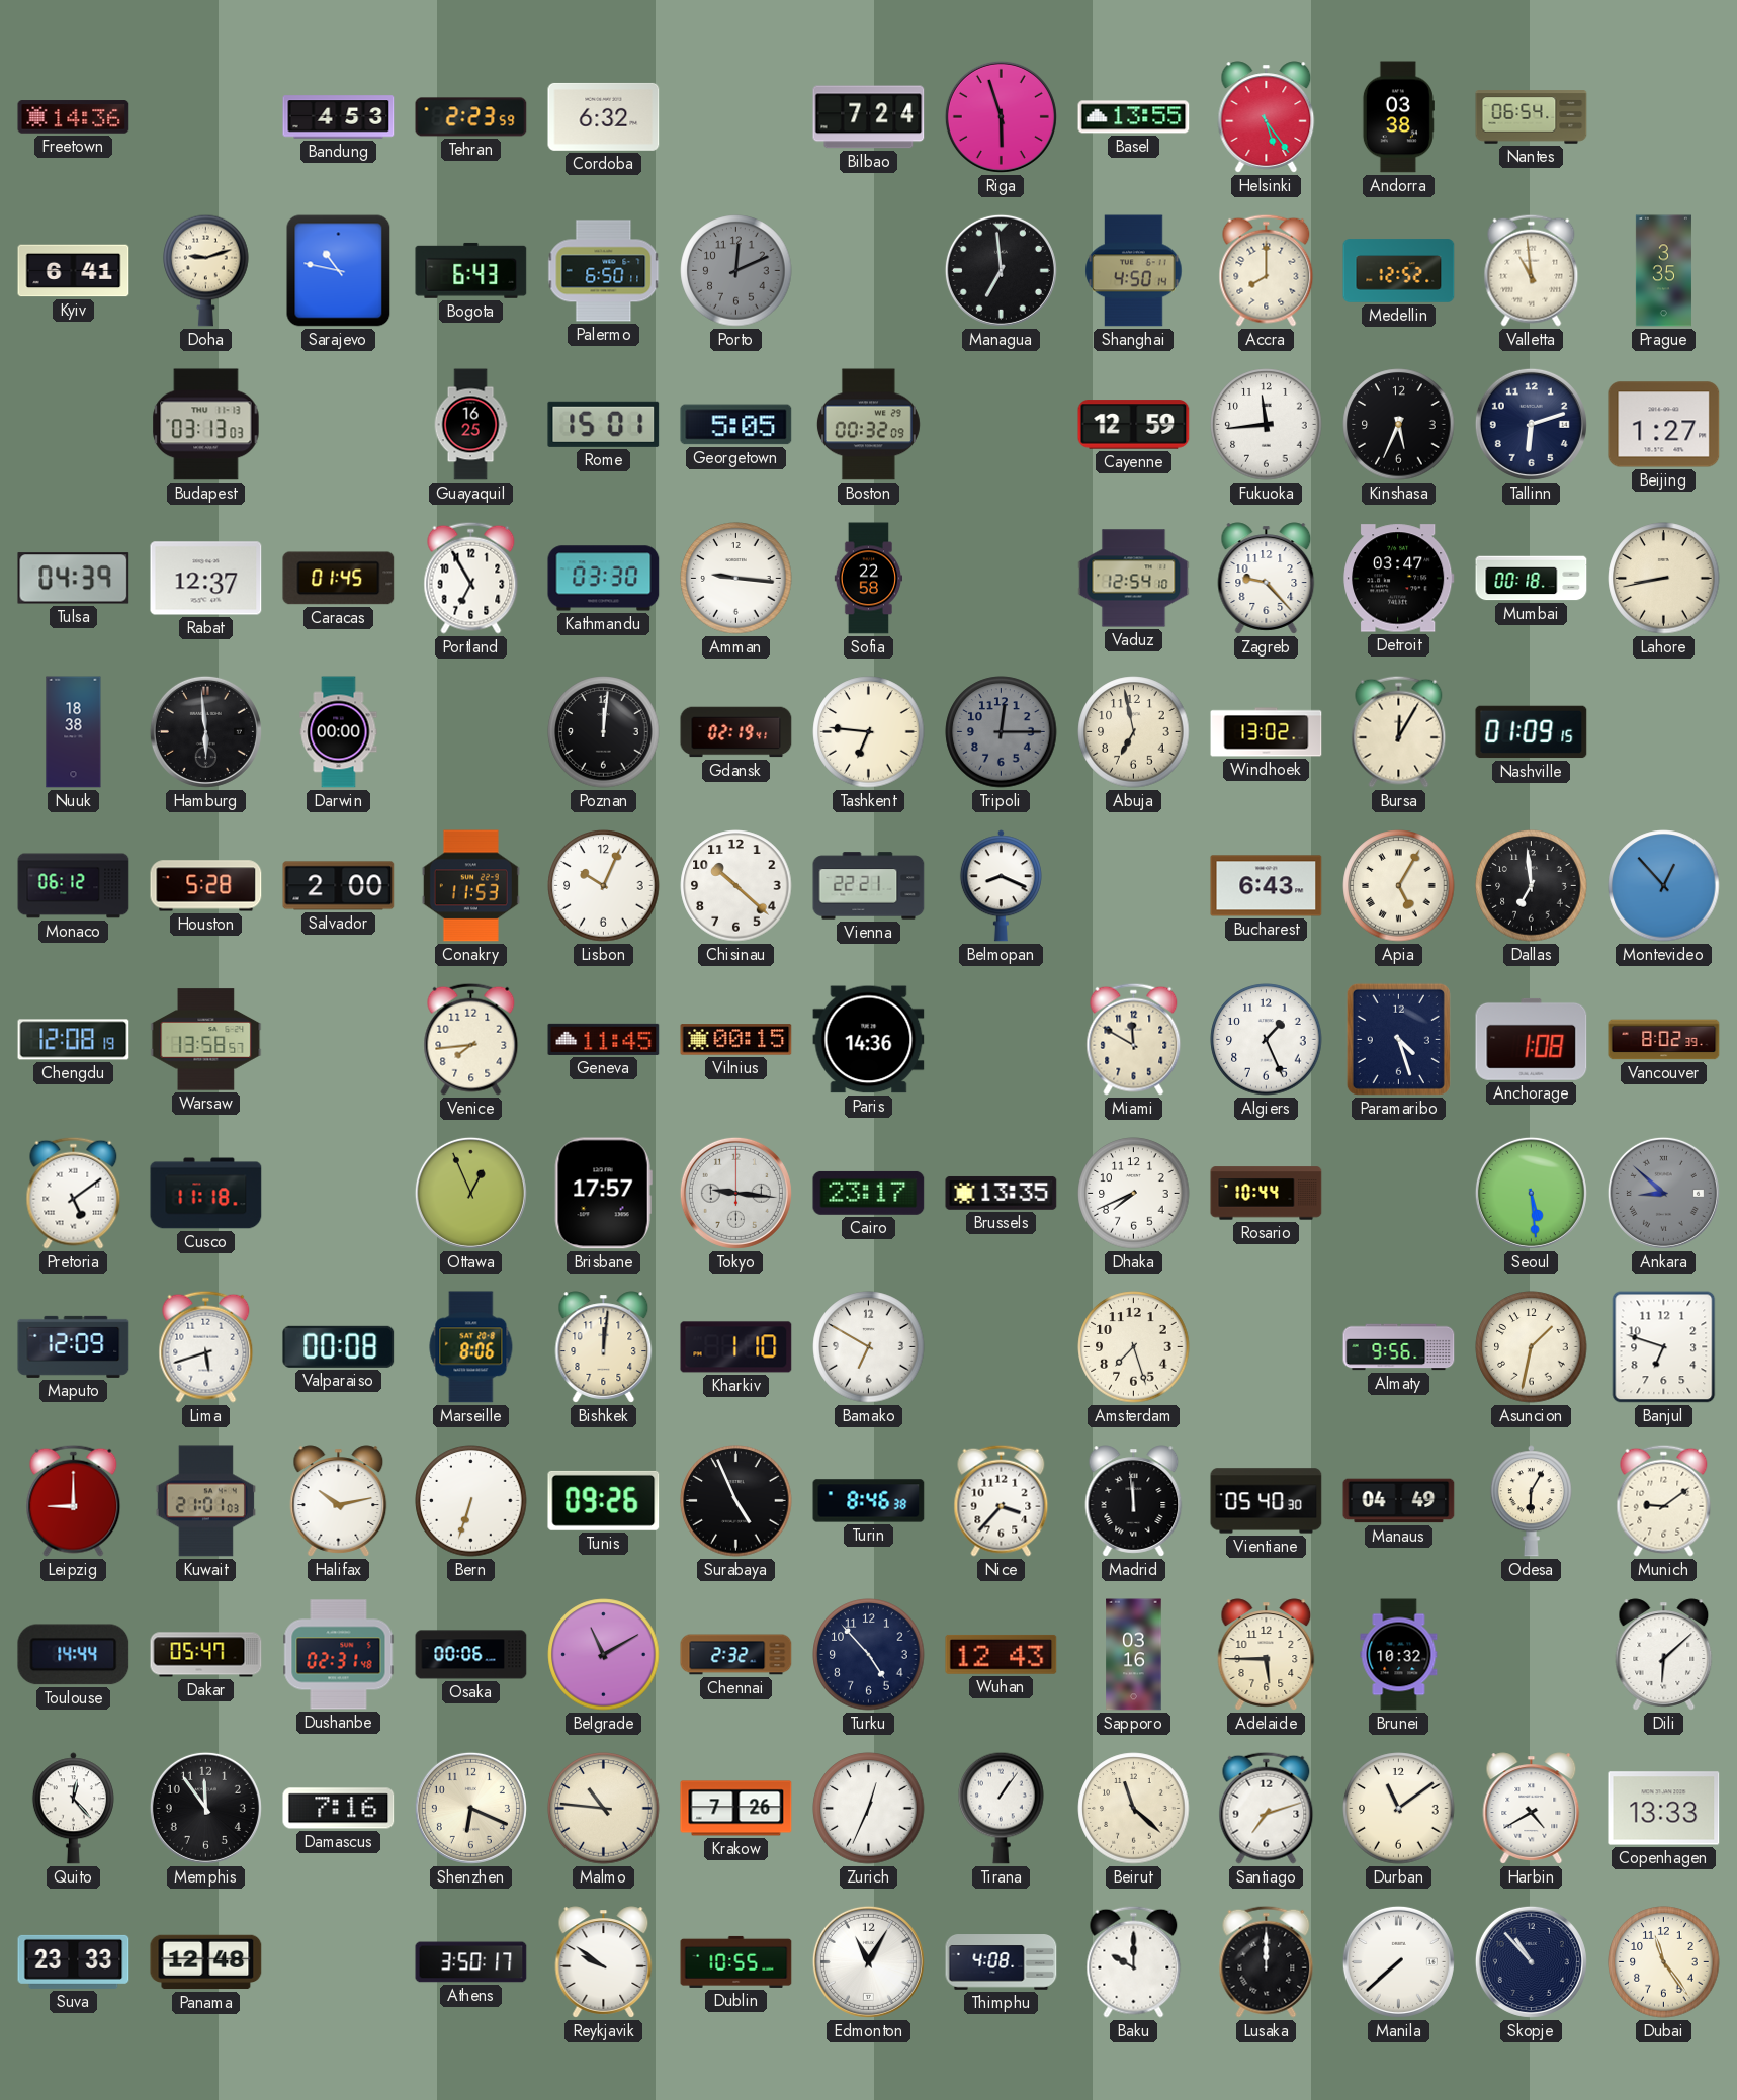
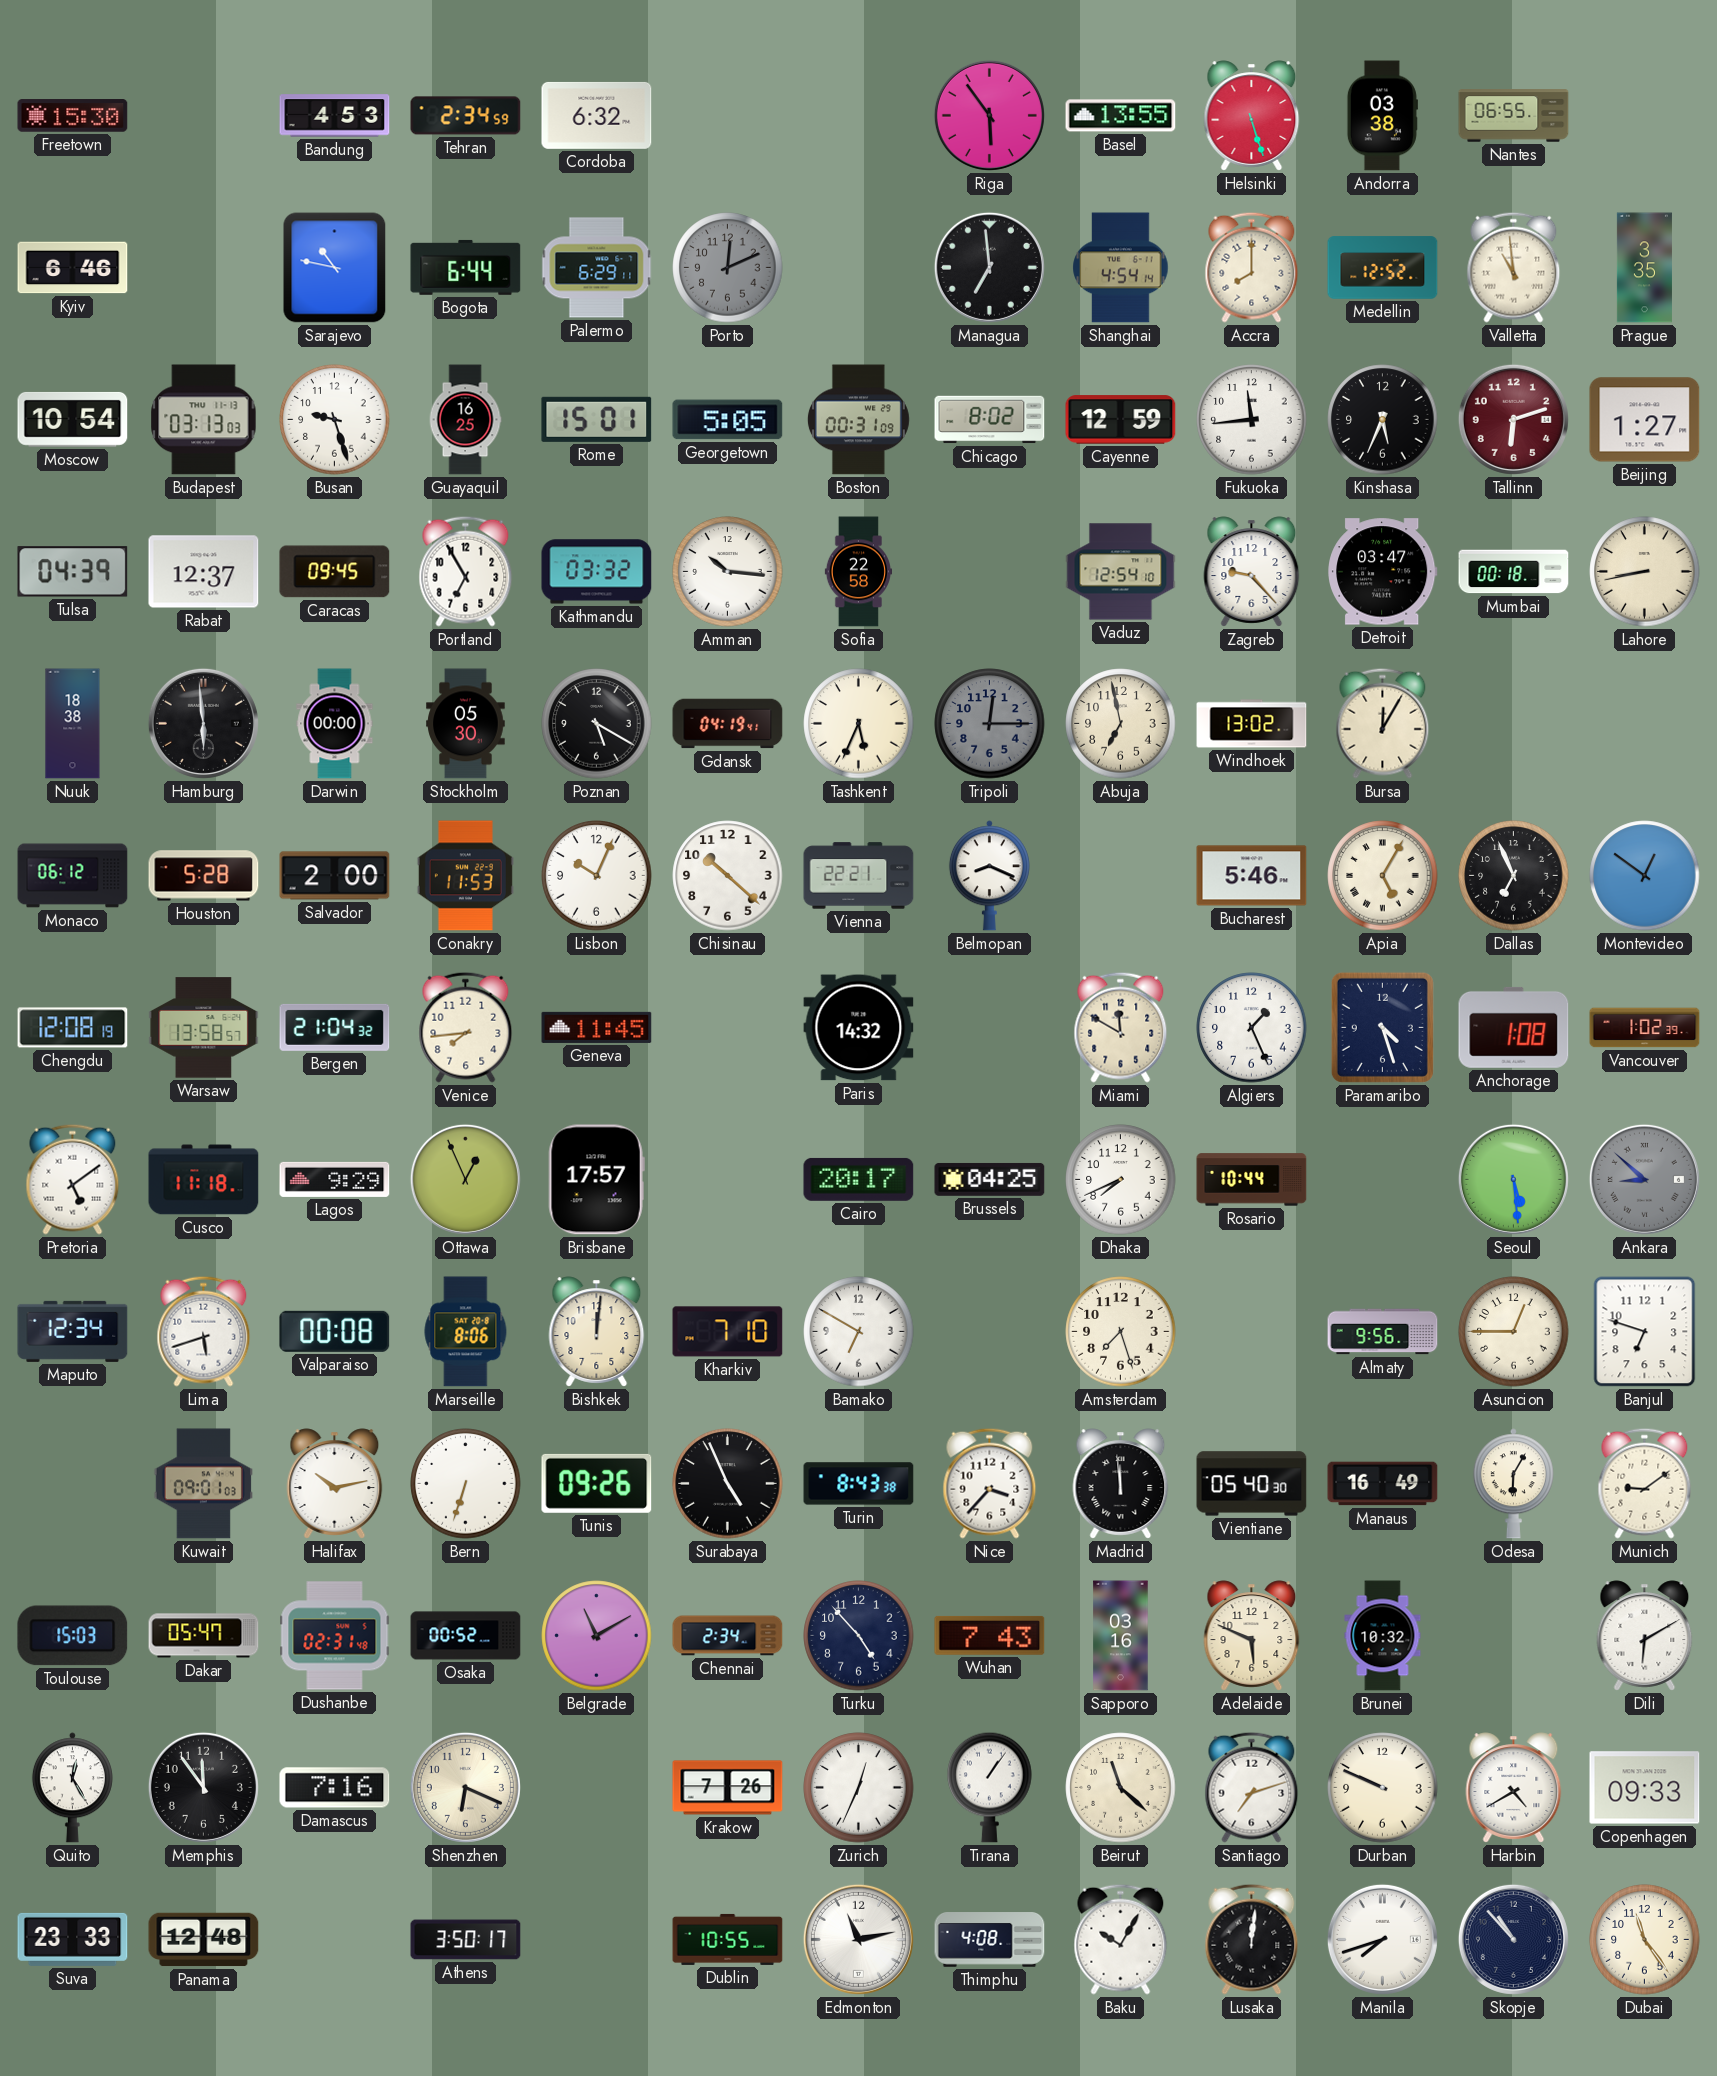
Freetown: 14:36 -> 15:30
Tehran: 2:23 -> 2:34
Bilbao: 7:24 -> none
Riga: 5:57 -> 5:54
Helsinki: 5:24 -> 5:27
Nantes: 06:54 -> 06:55
Kyiv: 6:41 -> 6:46
Doha: 9:12 -> none
Bogota: 6:43 -> 6:44
Palermo: 6:50 -> 6:29
Shanghai: 4:50 -> 4:54
Moscow: none -> 10:54
Busan: none -> 9:27
Boston: 00:32 -> 00:31
Chicago: none -> 8:02
Tallinn dial: navy -> burgundy
Caracas: 01:45 -> 09:45
Kathmandu: 03:30 -> 03:32
Amman: 9:16 -> 10:16
Stockholm: none -> 05:30
Poznan: 12:01 -> 5:20
Gdansk: 02:19 -> 04:19
Tashkent: 6:46 -> 5:34
Nashville: 01:09 -> none
Bucharest: 6:43 -> 5:46
Dallas: 6:59 -> 6:56
Montevideo: 12:53 -> 12:51
Bergen: none -> 21:04
Vilnius: 00:15 -> none
Paris: 14:36 -> 14:32
Vancouver: 8:02 -> 1:02
Lagos: none -> 9:29
Tokyo: 9:16 -> none
Cairo: 23:17 -> 20:17
Brussels: 13:35 -> 04:25
Maputo: 12:09 -> 12:34
Kharkiv: 1:10 -> 7:10
Asuncion: 1:32 -> 12:45
Leipzig: 9:00 -> none
Kuwait: 21:01 -> 09:01
Turin: 8:46 -> 8:43
Manaus: 04:49 -> 16:49
Toulouse: 14:44 -> 15:03
Osaka: 00:06 -> 00:52
Chennai: 2:32 -> 2:34
Wuhan: 12:43 -> 7:43
Adelaide: 5:45 -> 5:49
Dili: 6:08 -> 6:10
Quito: 12:23 -> 12:25
Malmo: 10:46 -> none
Durban: 11:09 -> 9:49
Copenhagen: 13:33 -> 09:33
Reykjavik: 9:51 -> none
Edmonton: 11:05 -> 11:13
Baku: 10:00 -> 10:05
Lusaka: 12:00 -> 12:01
Manila: 7:38 -> 7:42
